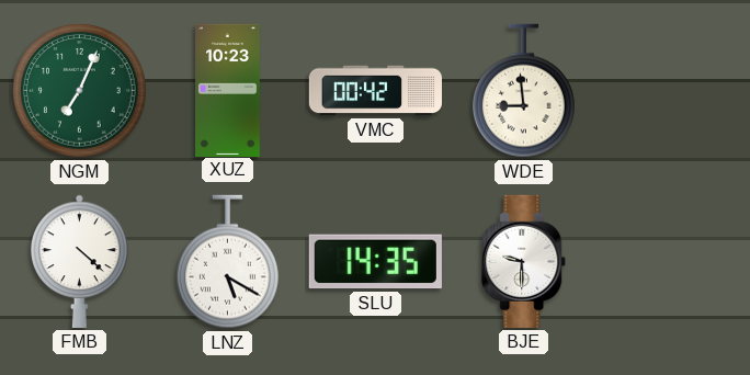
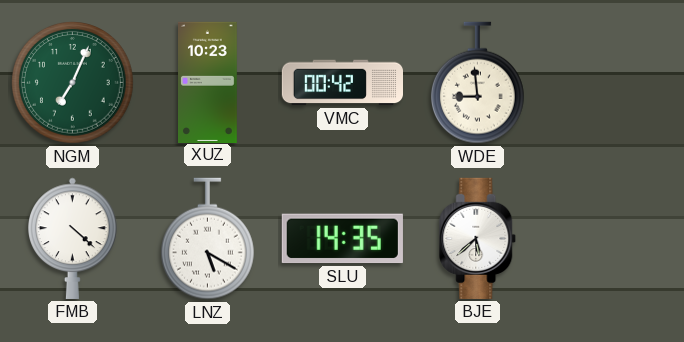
BJE: 9:30 -> 5:38
